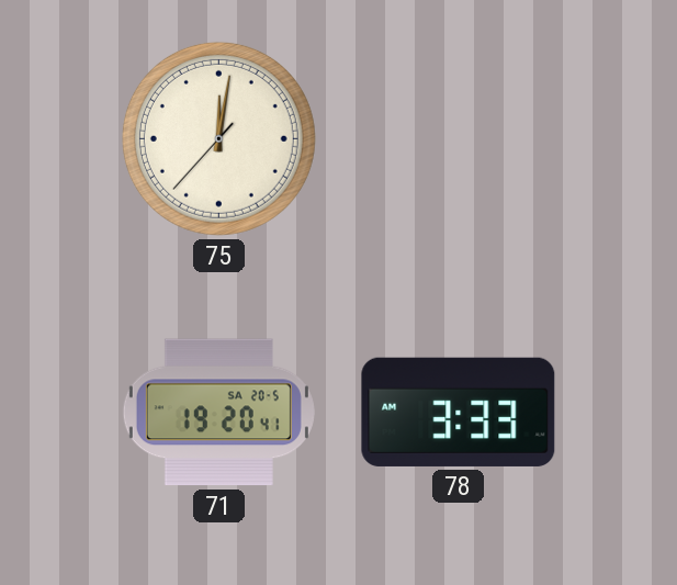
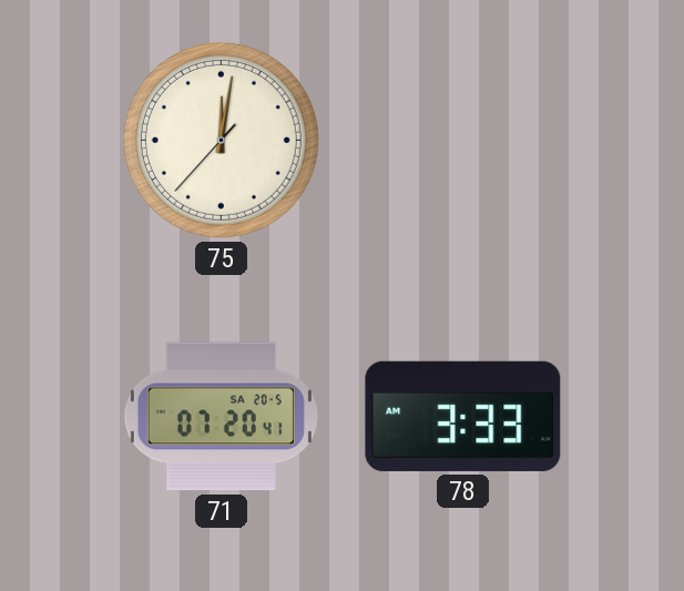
71: 19:20 -> 07:20
